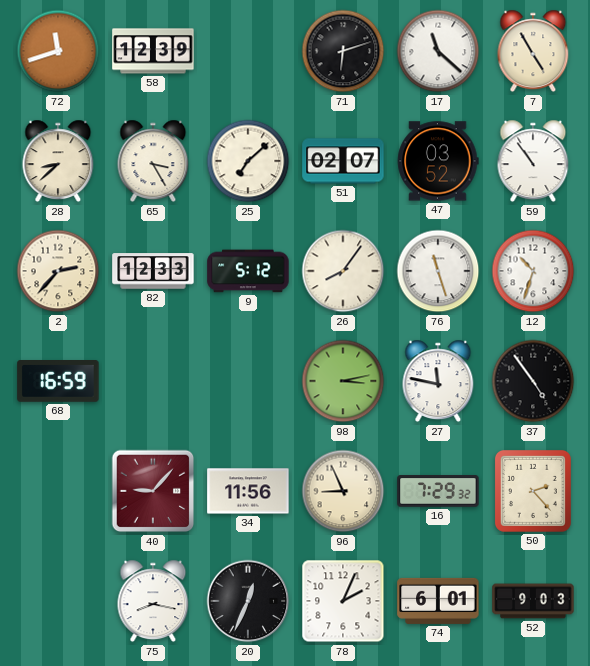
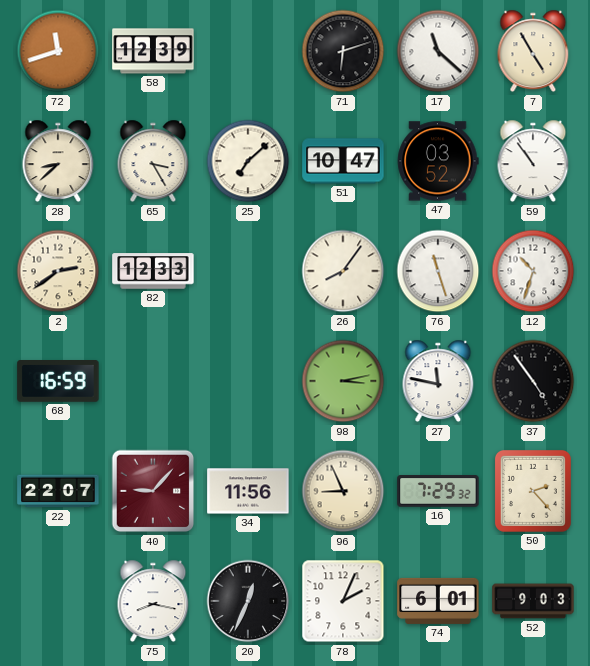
51: 02:07 -> 10:47
2: 2:37 -> 2:39
9: 5:12 -> none
22: none -> 22:07
